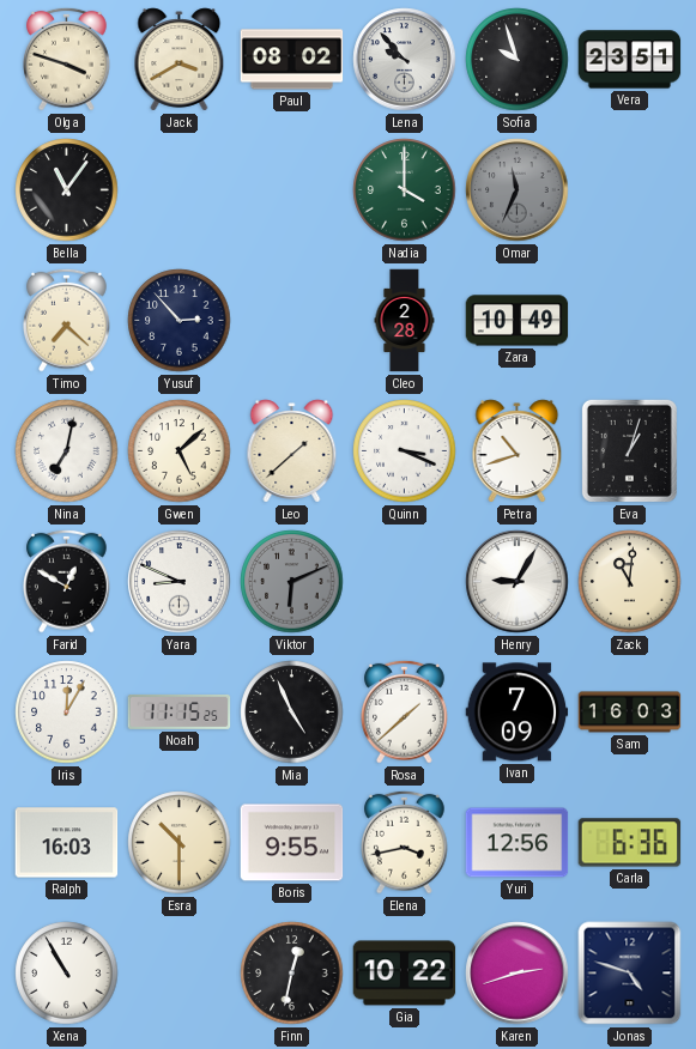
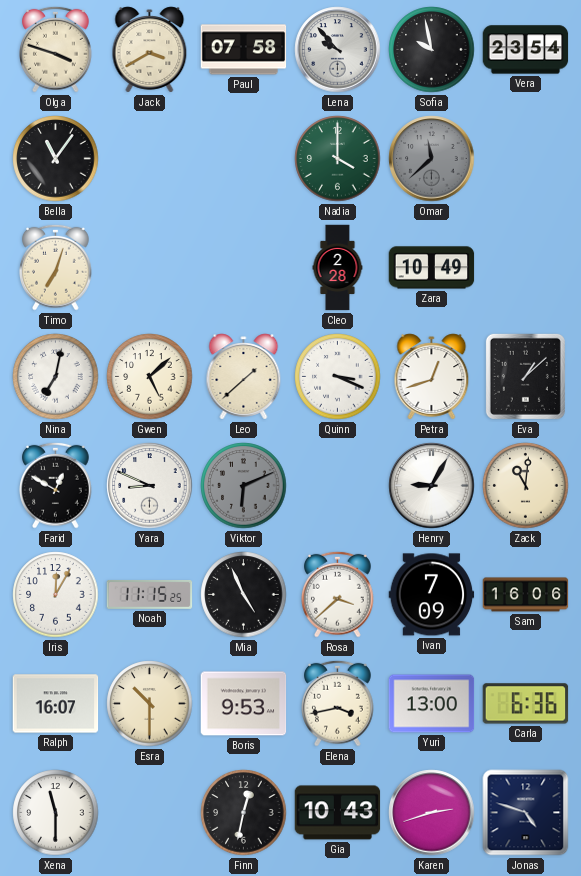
Paul: 08:02 -> 07:58
Sofia: 9:57 -> 9:58
Vera: 23:51 -> 23:54
Omar: 11:34 -> 11:38
Timo: 7:22 -> 7:03
Yusuf: 2:53 -> none
Petra: 10:42 -> 12:42
Eva: 1:03 -> 1:08
Rosa: 1:38 -> 3:38
Sam: 16:03 -> 16:06
Ralph: 16:03 -> 16:07
Boris: 9:55 -> 9:53
Yuri: 12:56 -> 13:00
Xena: 10:55 -> 11:30
Gia: 10:22 -> 10:43
